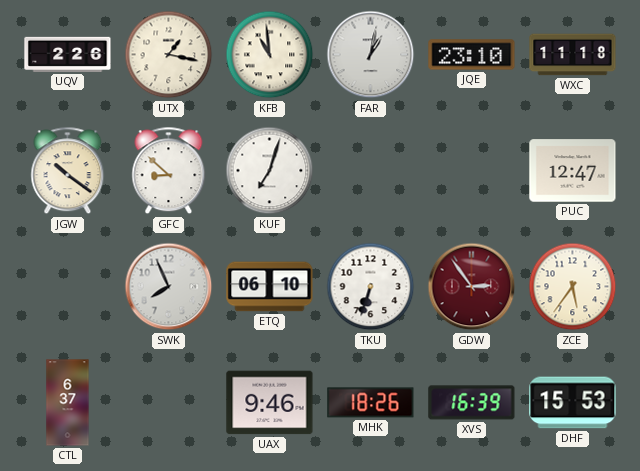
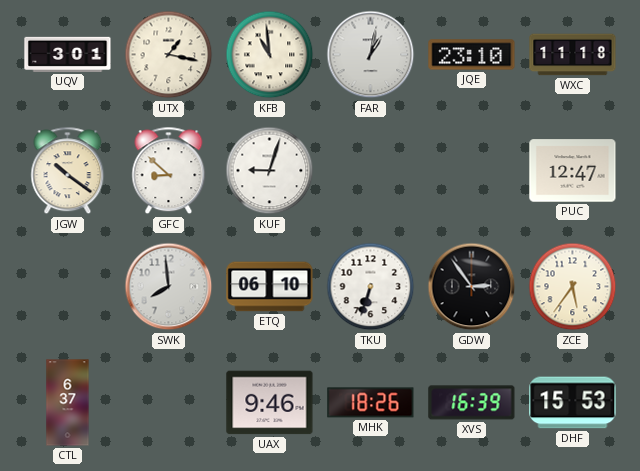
UQV: 2:26 -> 3:01
KUF: 7:03 -> 9:03
SWK: 7:56 -> 7:59
GDW dial: burgundy -> black
